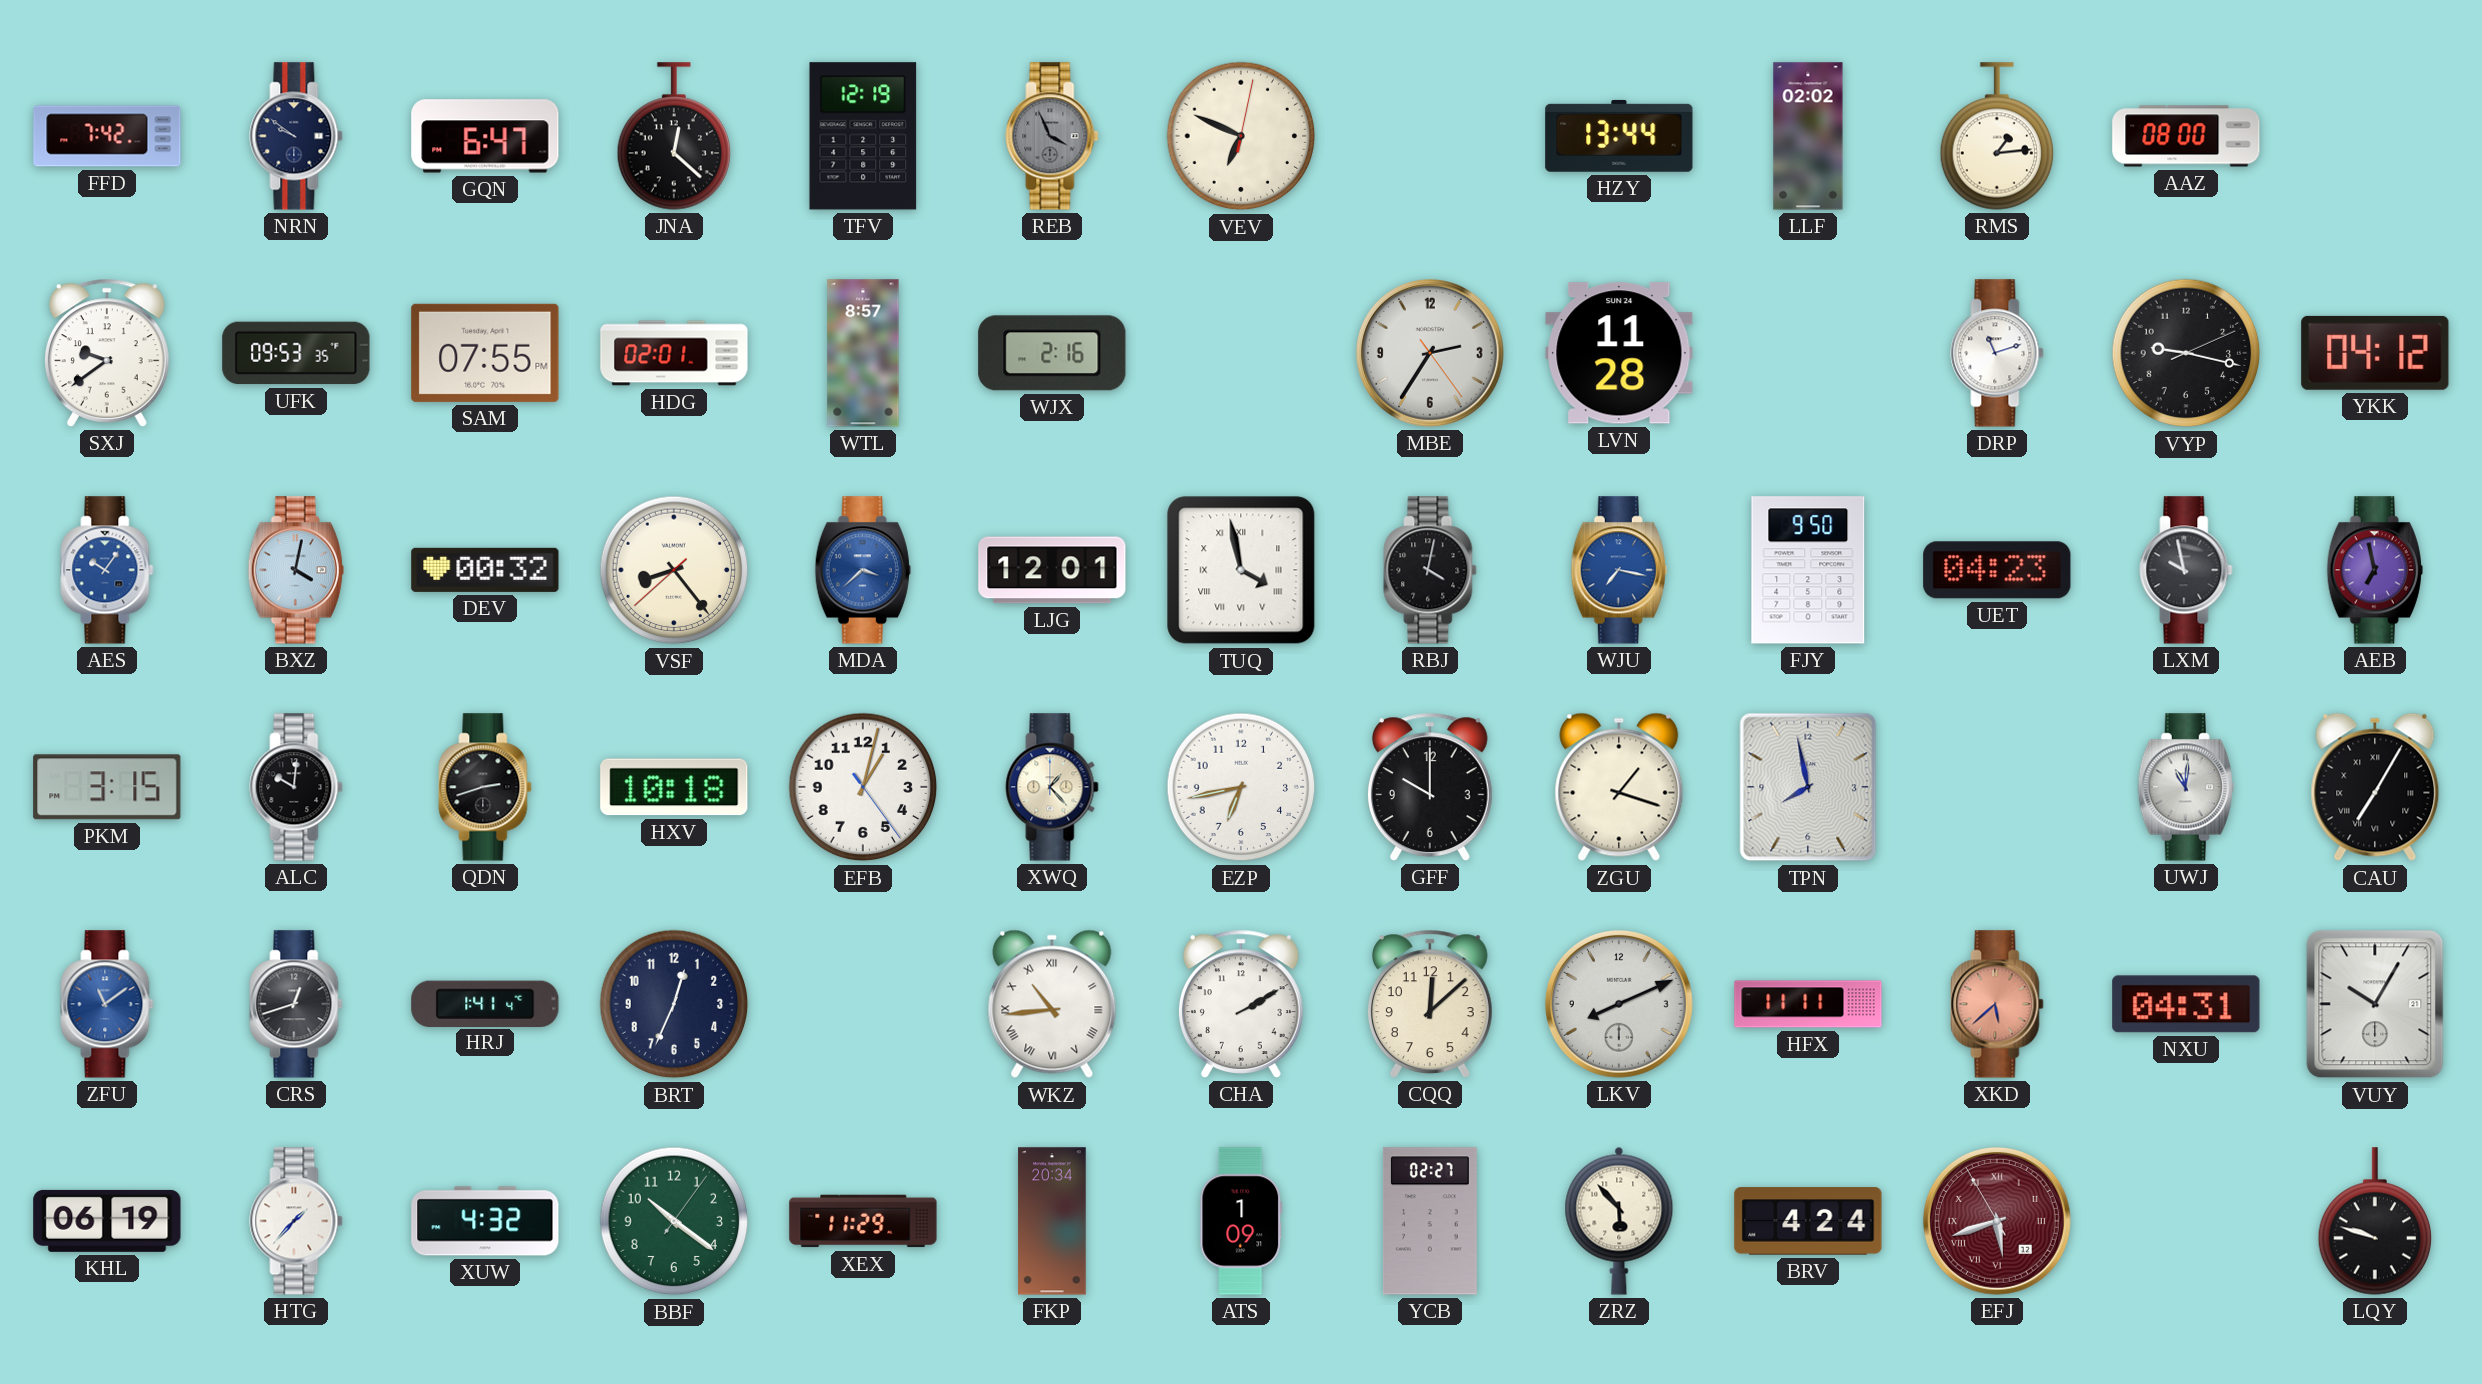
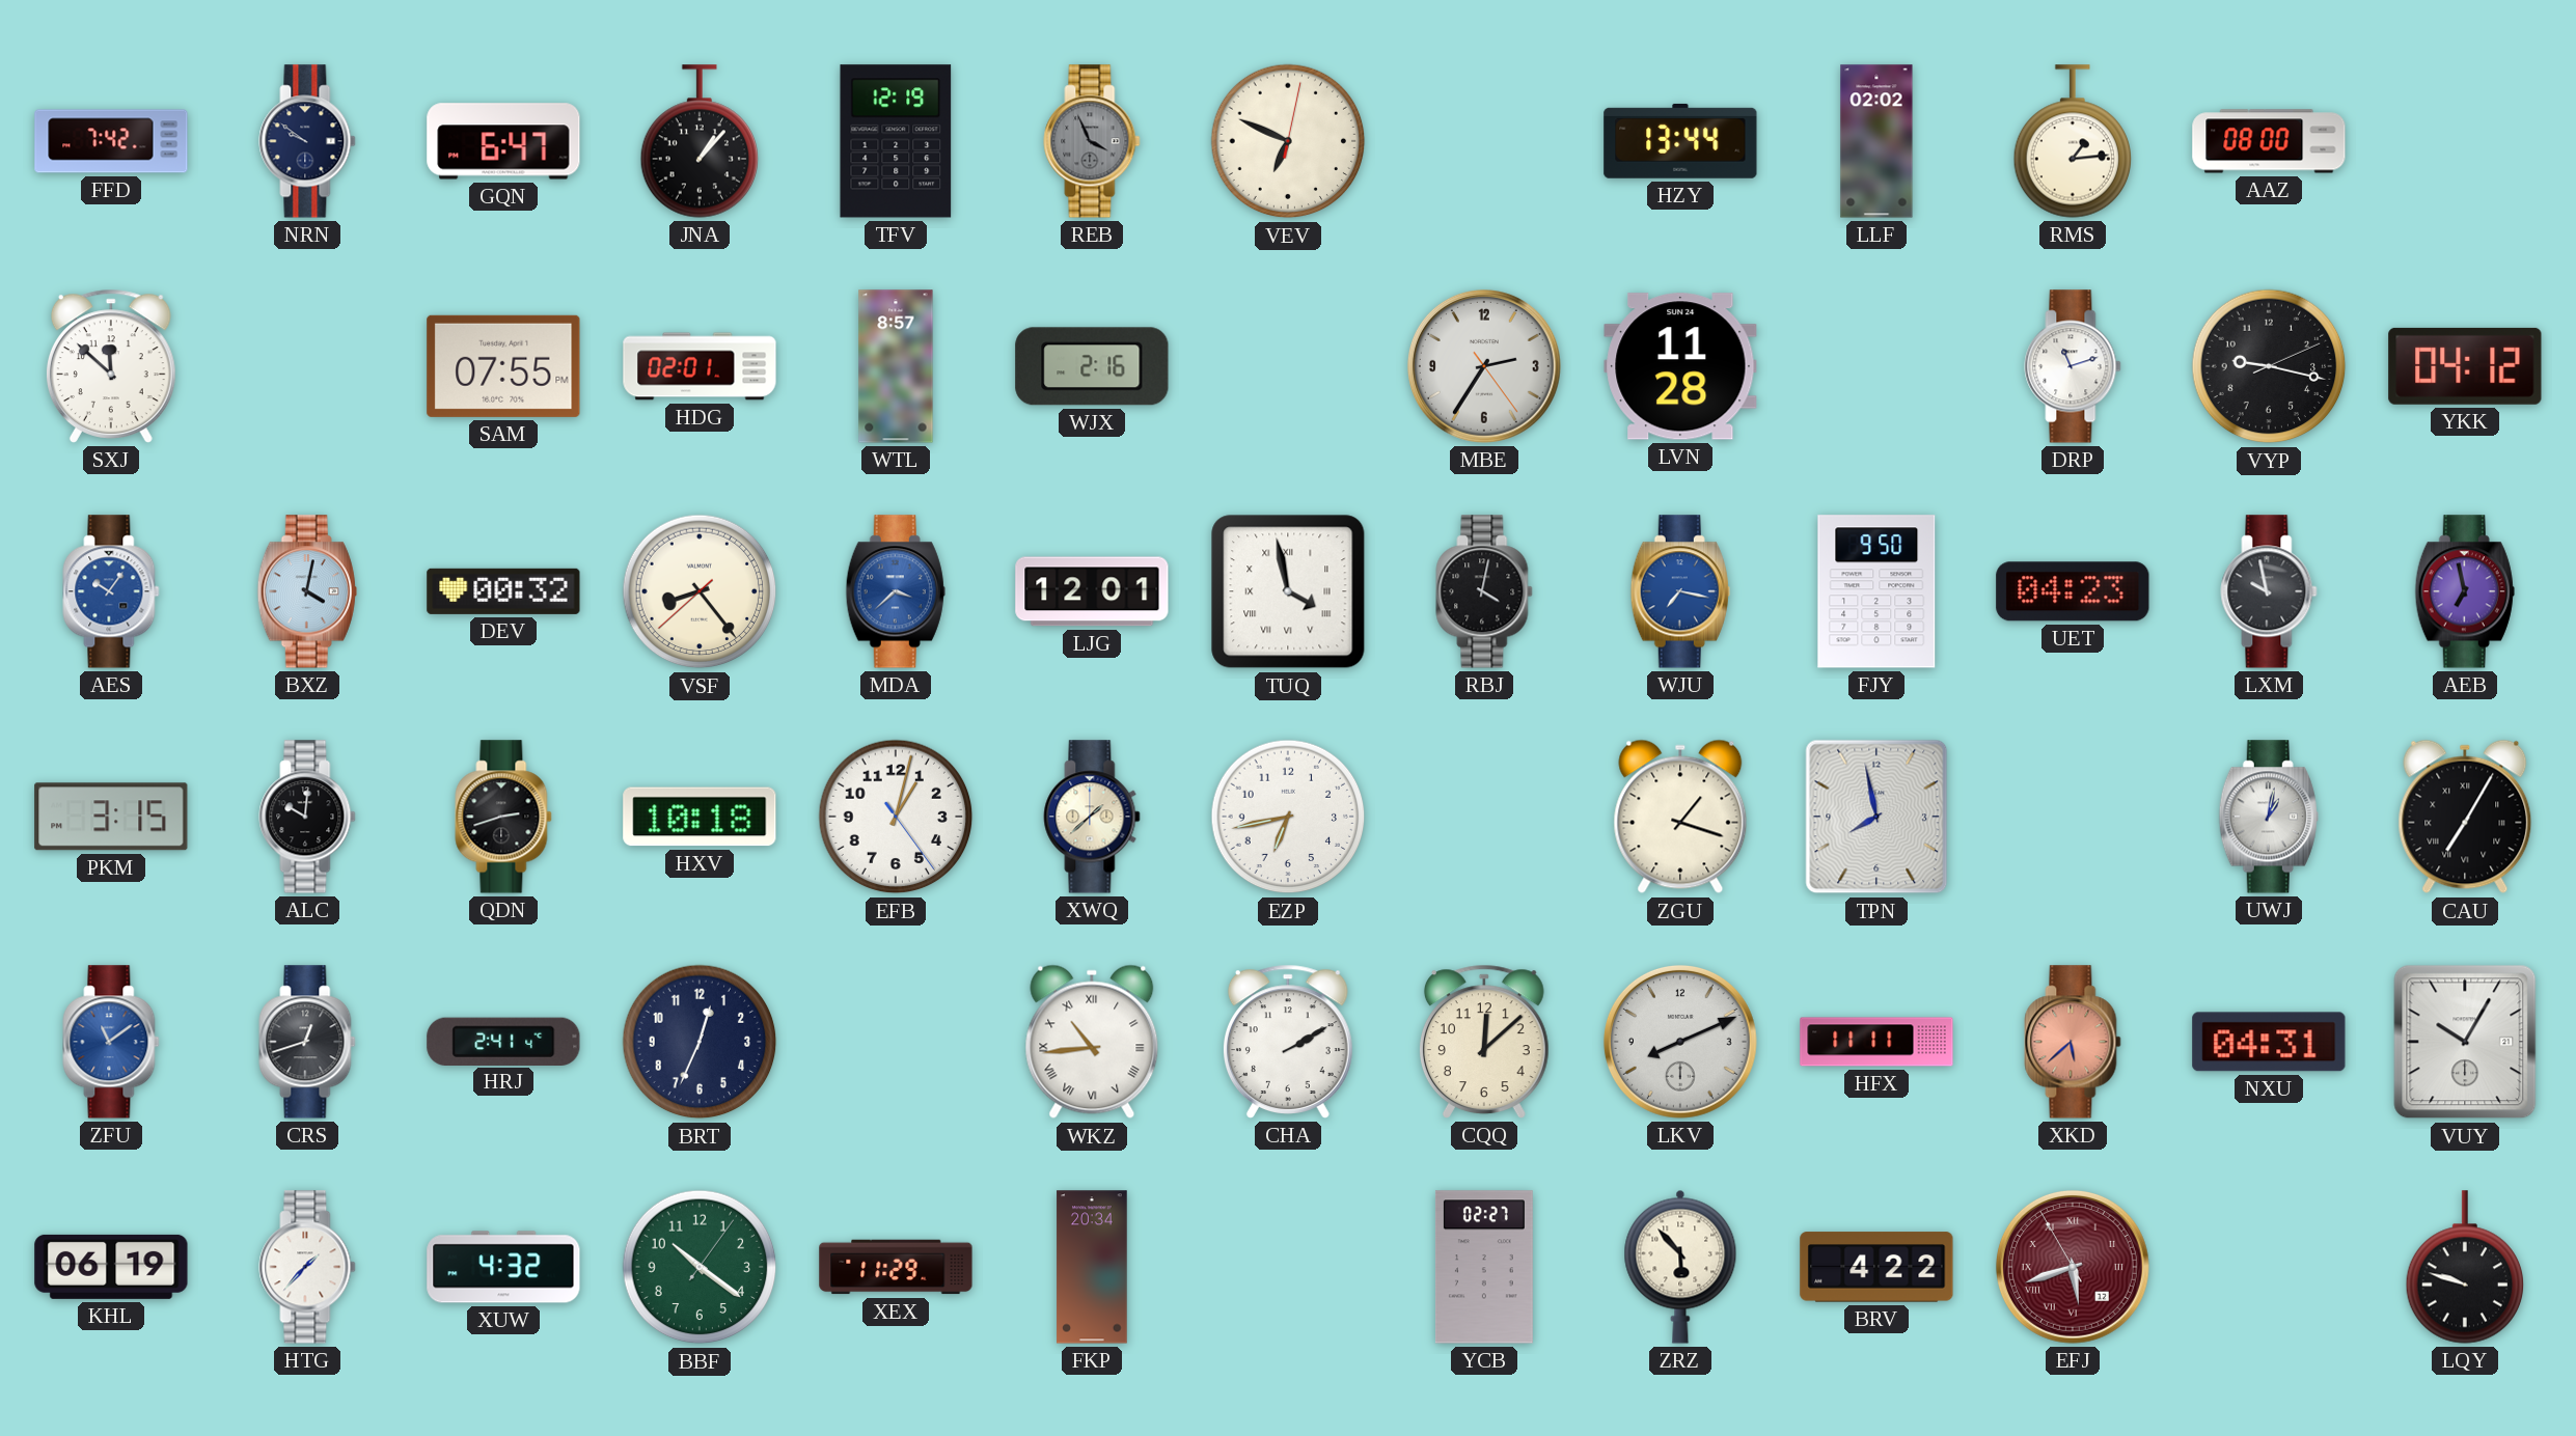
JNA: 12:22 -> 1:07
SXJ: 9:39 -> 11:52
UFK: 09:53 -> none
XWQ: 1:23 -> 1:38
GFF: 10:00 -> none
UWJ: 11:01 -> 1:02
HRJ: 1:41 -> 2:41
ATS: 1:09 -> none
BRV: 4:24 -> 4:22
